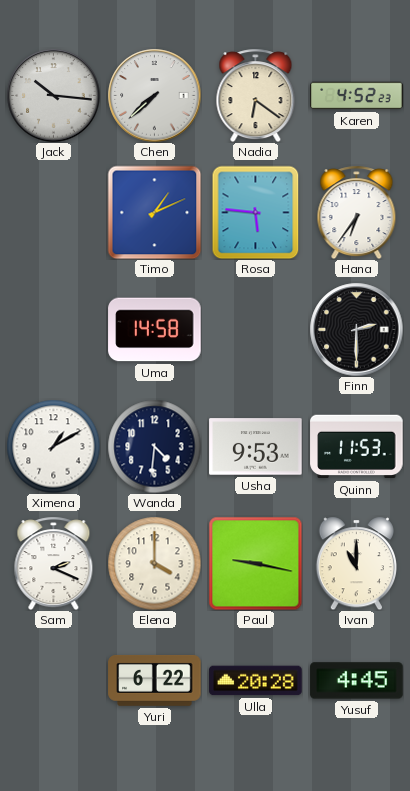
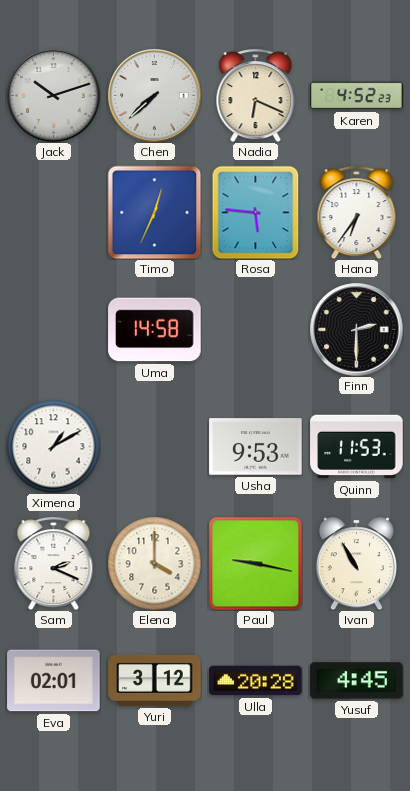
Jack: 10:16 -> 10:12
Nadia: 6:21 -> 6:19
Timo: 1:11 -> 12:34
Wanda: 4:31 -> none
Ivan: 11:00 -> 10:55
Eva: none -> 02:01
Yuri: 6:22 -> 3:12
